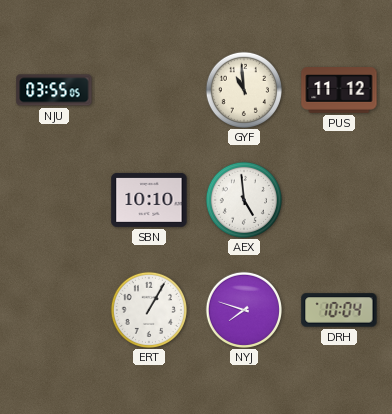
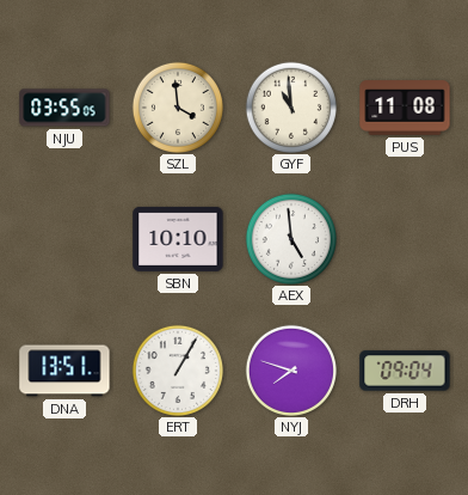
SZL: none -> 3:59
PUS: 11:12 -> 11:08
DNA: none -> 13:51
DRH: 10:04 -> 09:04
